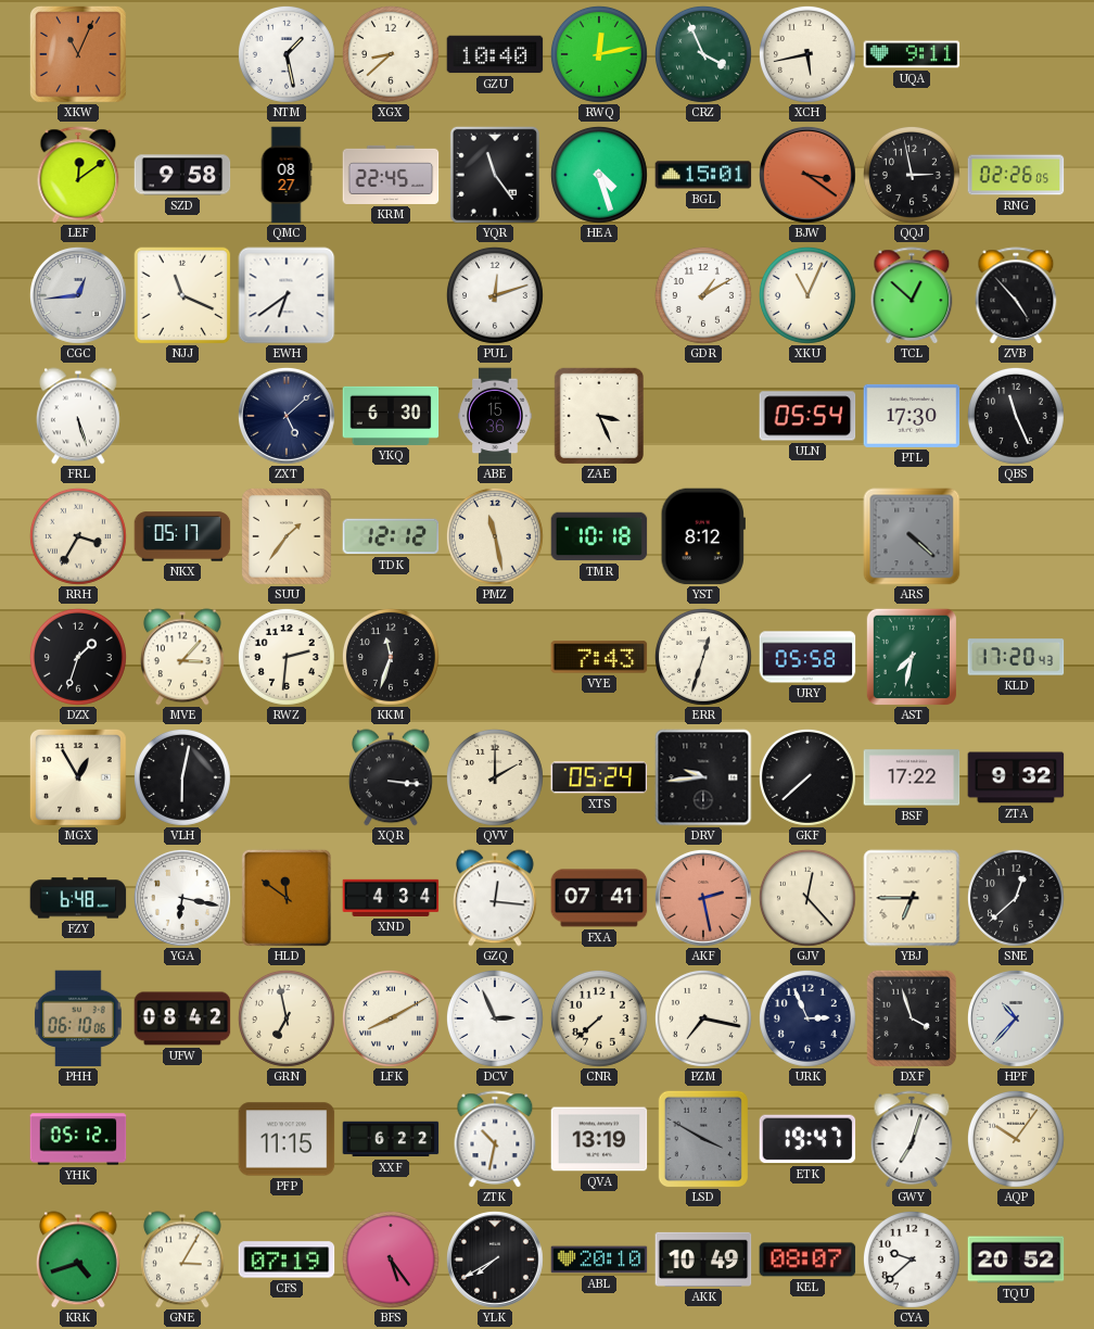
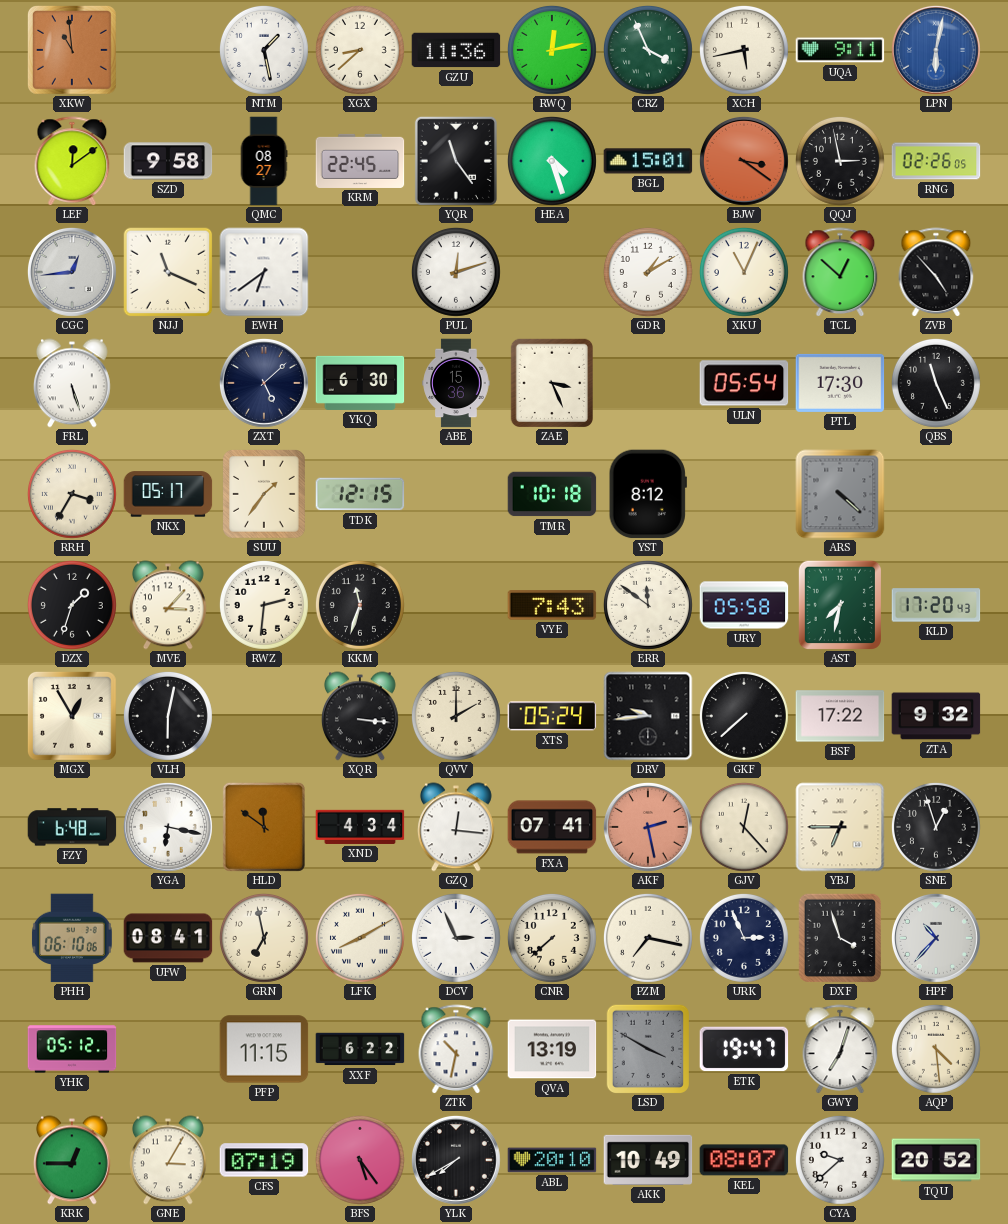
XKW: 11:04 -> 10:59
GZU: 10:40 -> 11:36
LPN: none -> 6:02
TDK: 12:12 -> 12:15
PMZ: 11:28 -> none
ERR: 12:33 -> 11:51
SNE: 12:38 -> 12:57
UFW: 08:42 -> 08:41
AQP: 10:06 -> 4:29
KRK: 4:42 -> 12:45
